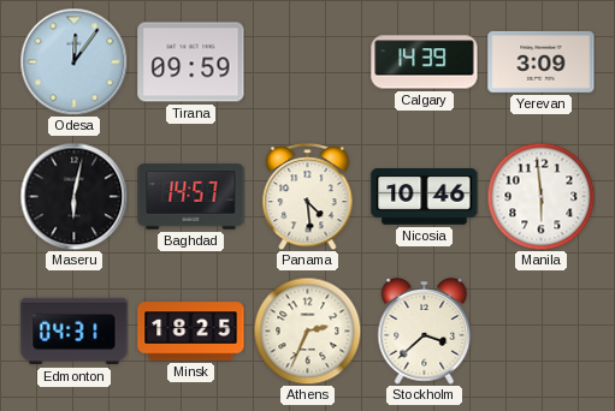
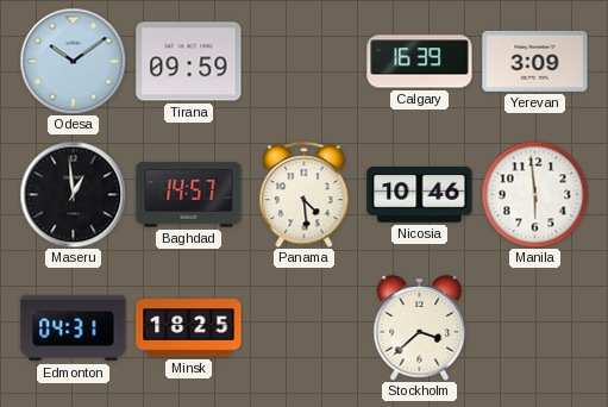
Odesa: 12:06 -> 10:09
Calgary: 14:39 -> 16:39
Maseru: 6:02 -> 12:59
Athens: 2:34 -> none
